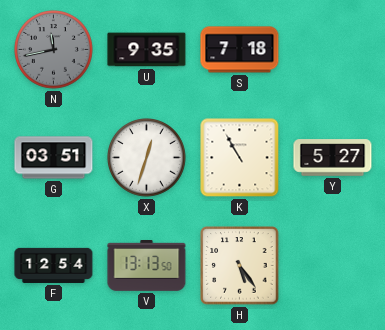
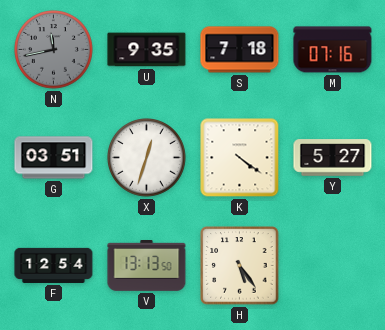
M: none -> 07:16
K: 10:55 -> 4:21
